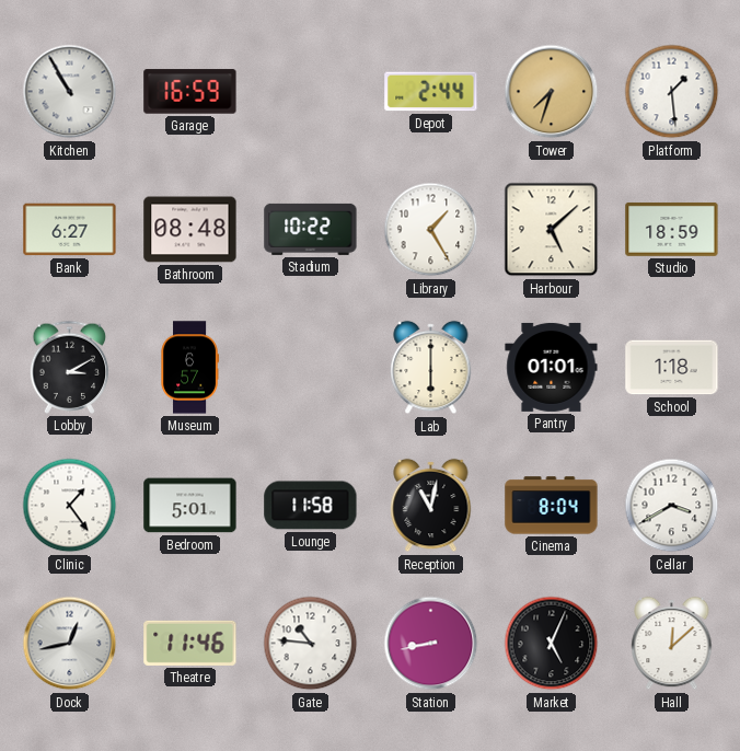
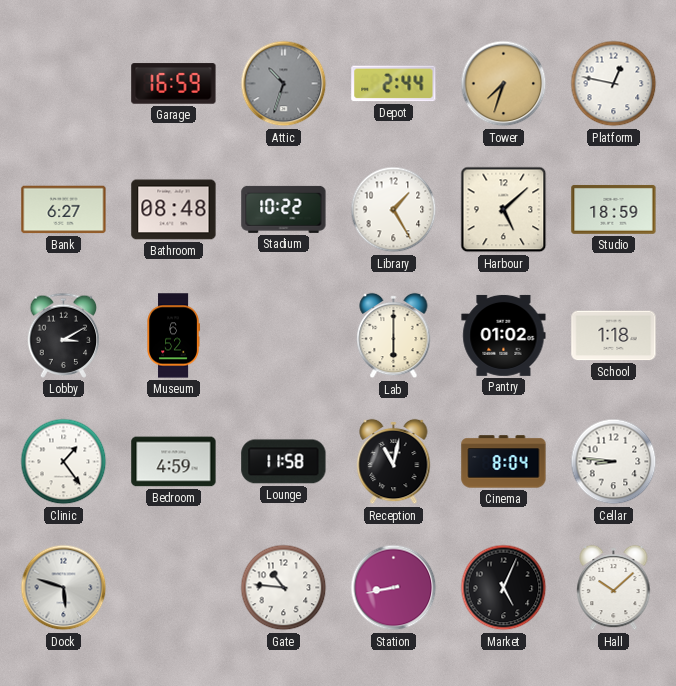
Kitchen: 10:55 -> none
Attic: none -> 10:33
Platform: 1:29 -> 12:47
Museum: 6:57 -> 6:52
Pantry: 01:01 -> 01:02
Bedroom: 5:01 -> 4:59
Cellar: 3:40 -> 8:46
Dock: 12:43 -> 5:48
Theatre: 11:46 -> none
Hall: 12:08 -> 10:08
